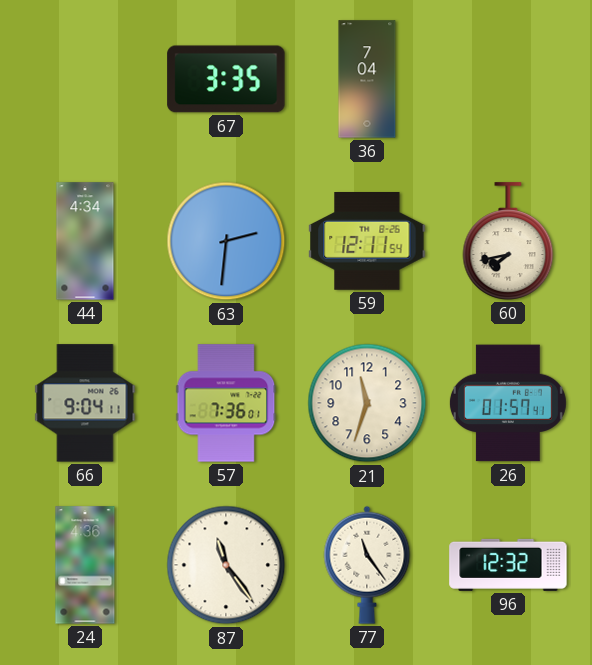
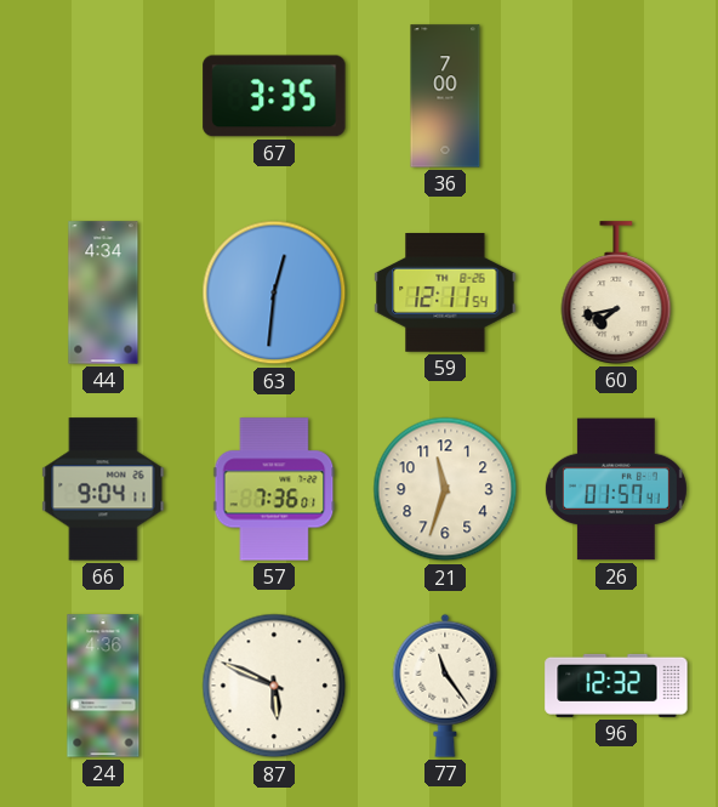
36: 7:04 -> 7:00
63: 2:31 -> 12:31
87: 11:24 -> 5:49
